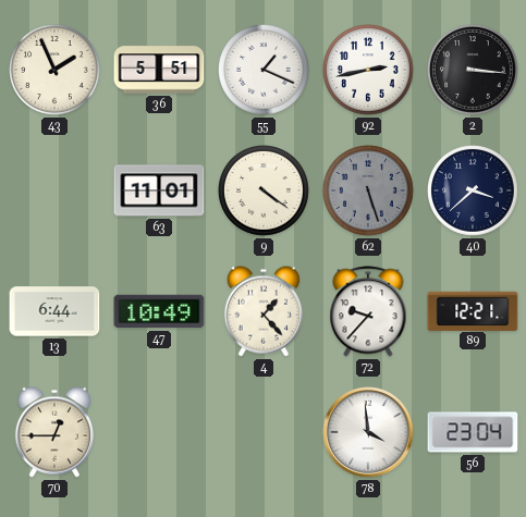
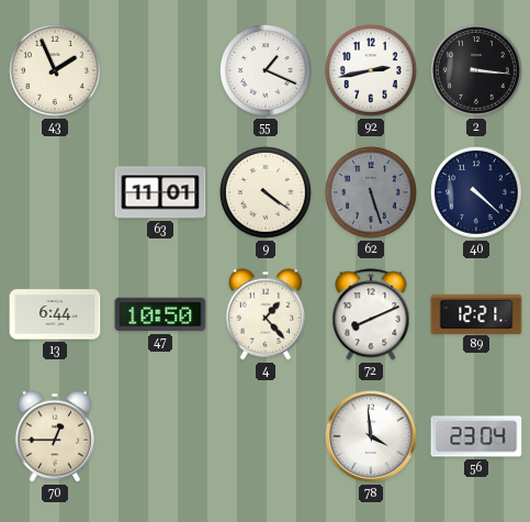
36: 5:51 -> none
40: 3:38 -> 4:22
47: 10:49 -> 10:50
72: 9:37 -> 8:11
